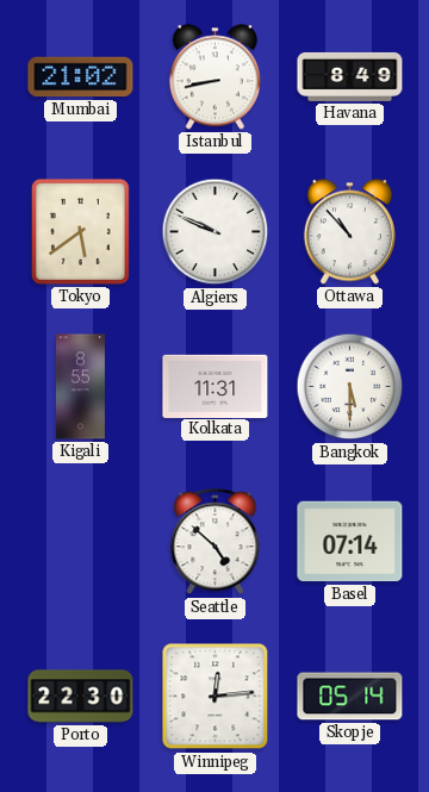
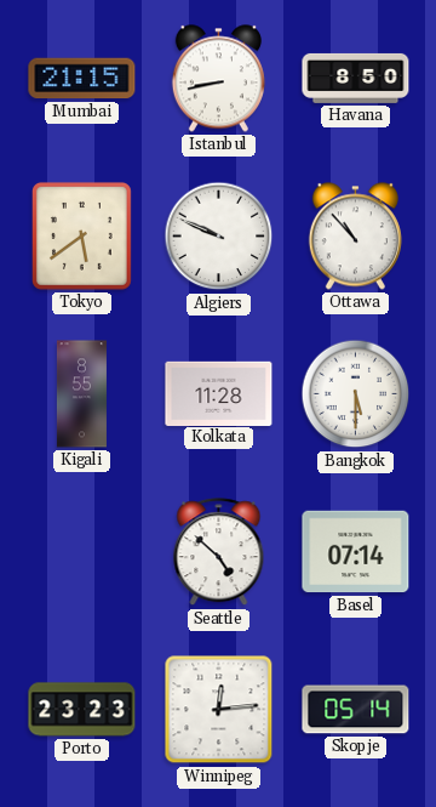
Mumbai: 21:02 -> 21:15
Havana: 8:49 -> 8:50
Kolkata: 11:31 -> 11:28
Porto: 22:30 -> 23:23
